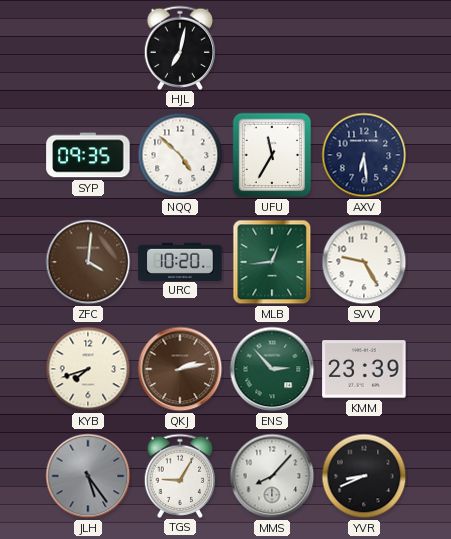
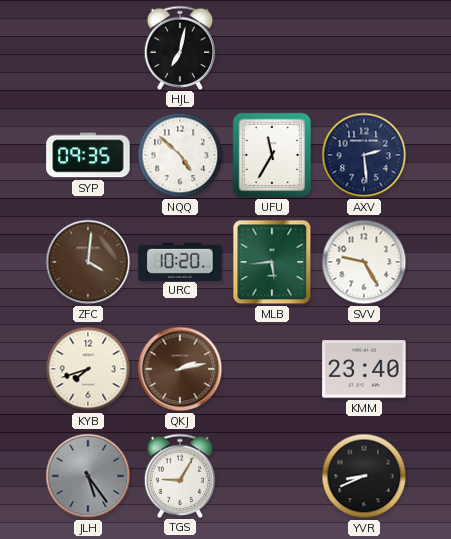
AXV: 6:29 -> 2:29
MLB: 12:44 -> 5:44
ENS: 2:53 -> none
KMM: 23:39 -> 23:40
MMS: 8:07 -> none
